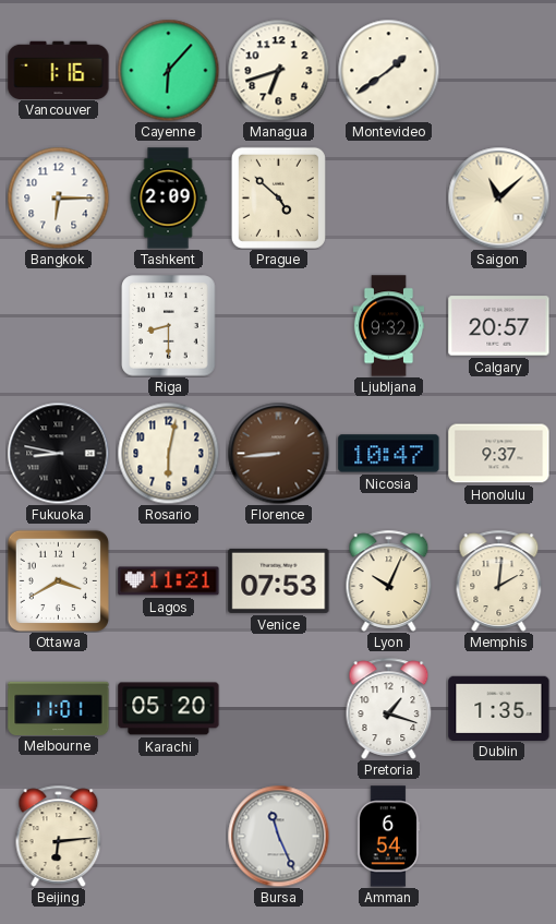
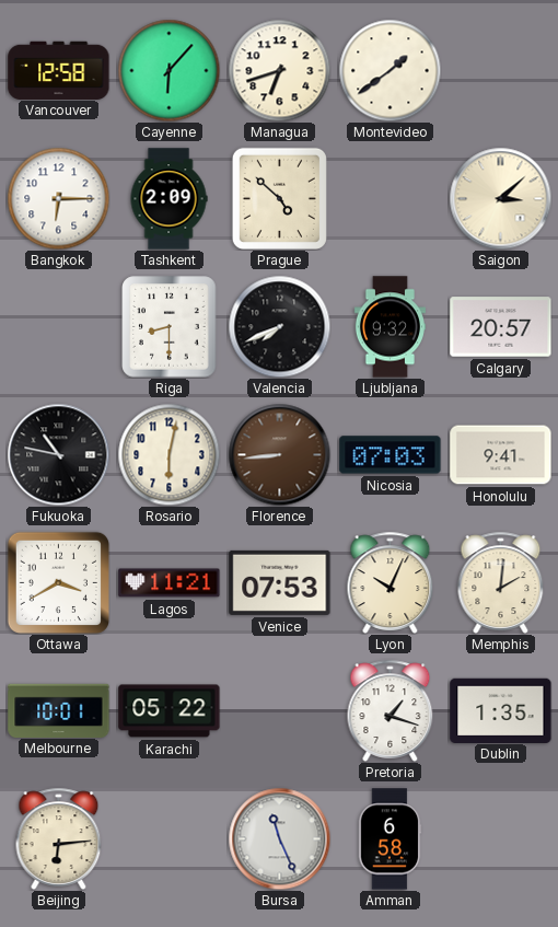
Vancouver: 1:16 -> 12:58
Saigon: 11:08 -> 3:08
Valencia: none -> 7:41
Fukuoka: 8:47 -> 10:47
Nicosia: 10:47 -> 07:03
Honolulu: 9:37 -> 9:41
Melbourne: 11:01 -> 10:01
Karachi: 05:20 -> 05:22
Amman: 6:54 -> 6:58
